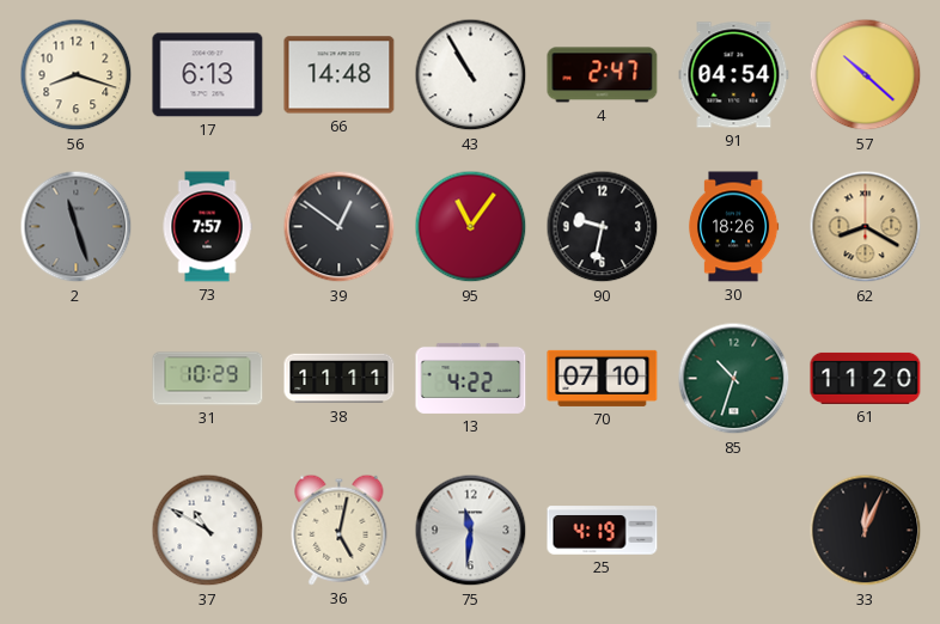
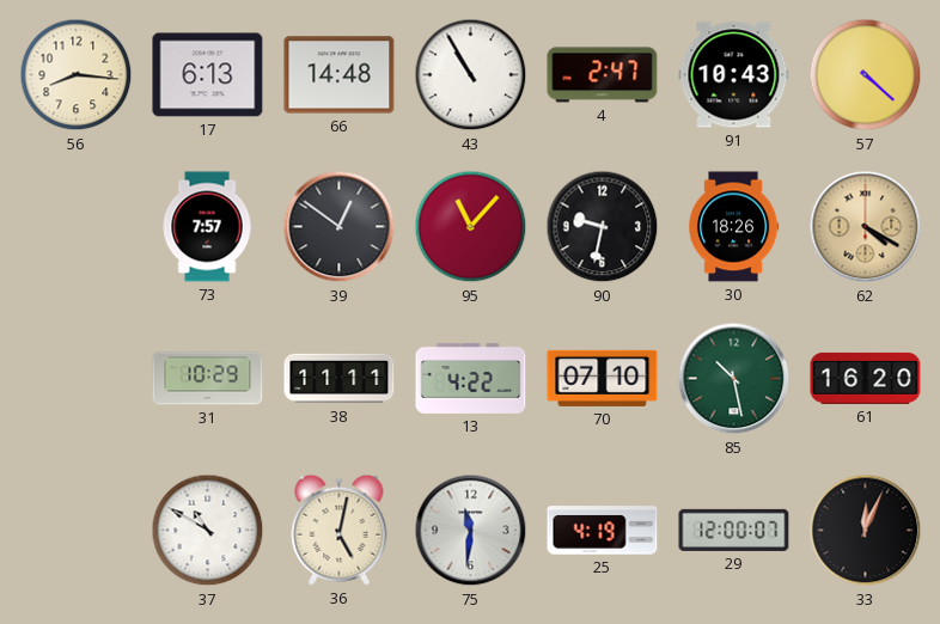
56: 8:18 -> 8:16
91: 04:54 -> 10:43
57: 10:22 -> 4:22
2: 11:27 -> none
95: 11:06 -> 11:07
62: 8:20 -> 4:20
85: 10:33 -> 10:28
61: 11:20 -> 16:20
29: none -> 12:00
